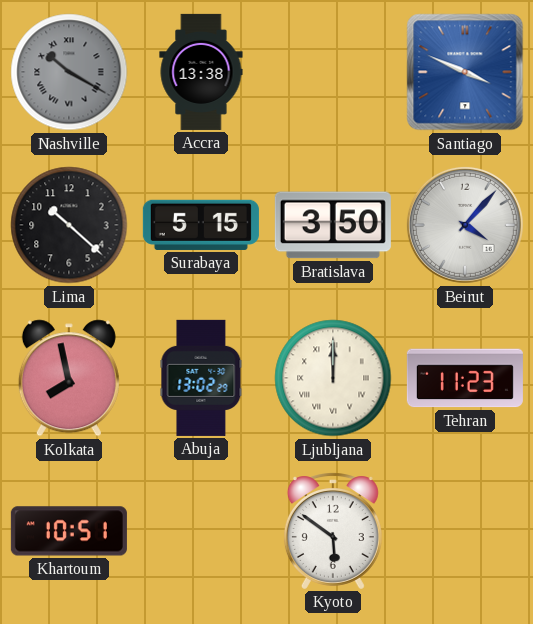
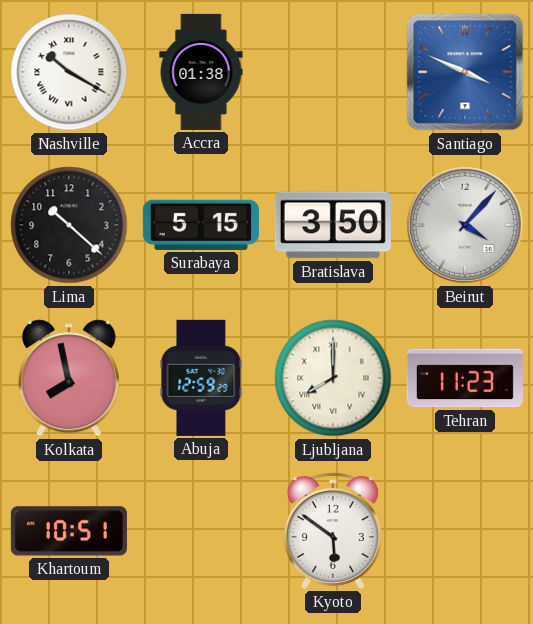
Nashville dial: grey -> white
Accra: 13:38 -> 01:38
Abuja: 13:02 -> 12:59
Ljubljana: 12:00 -> 8:00
